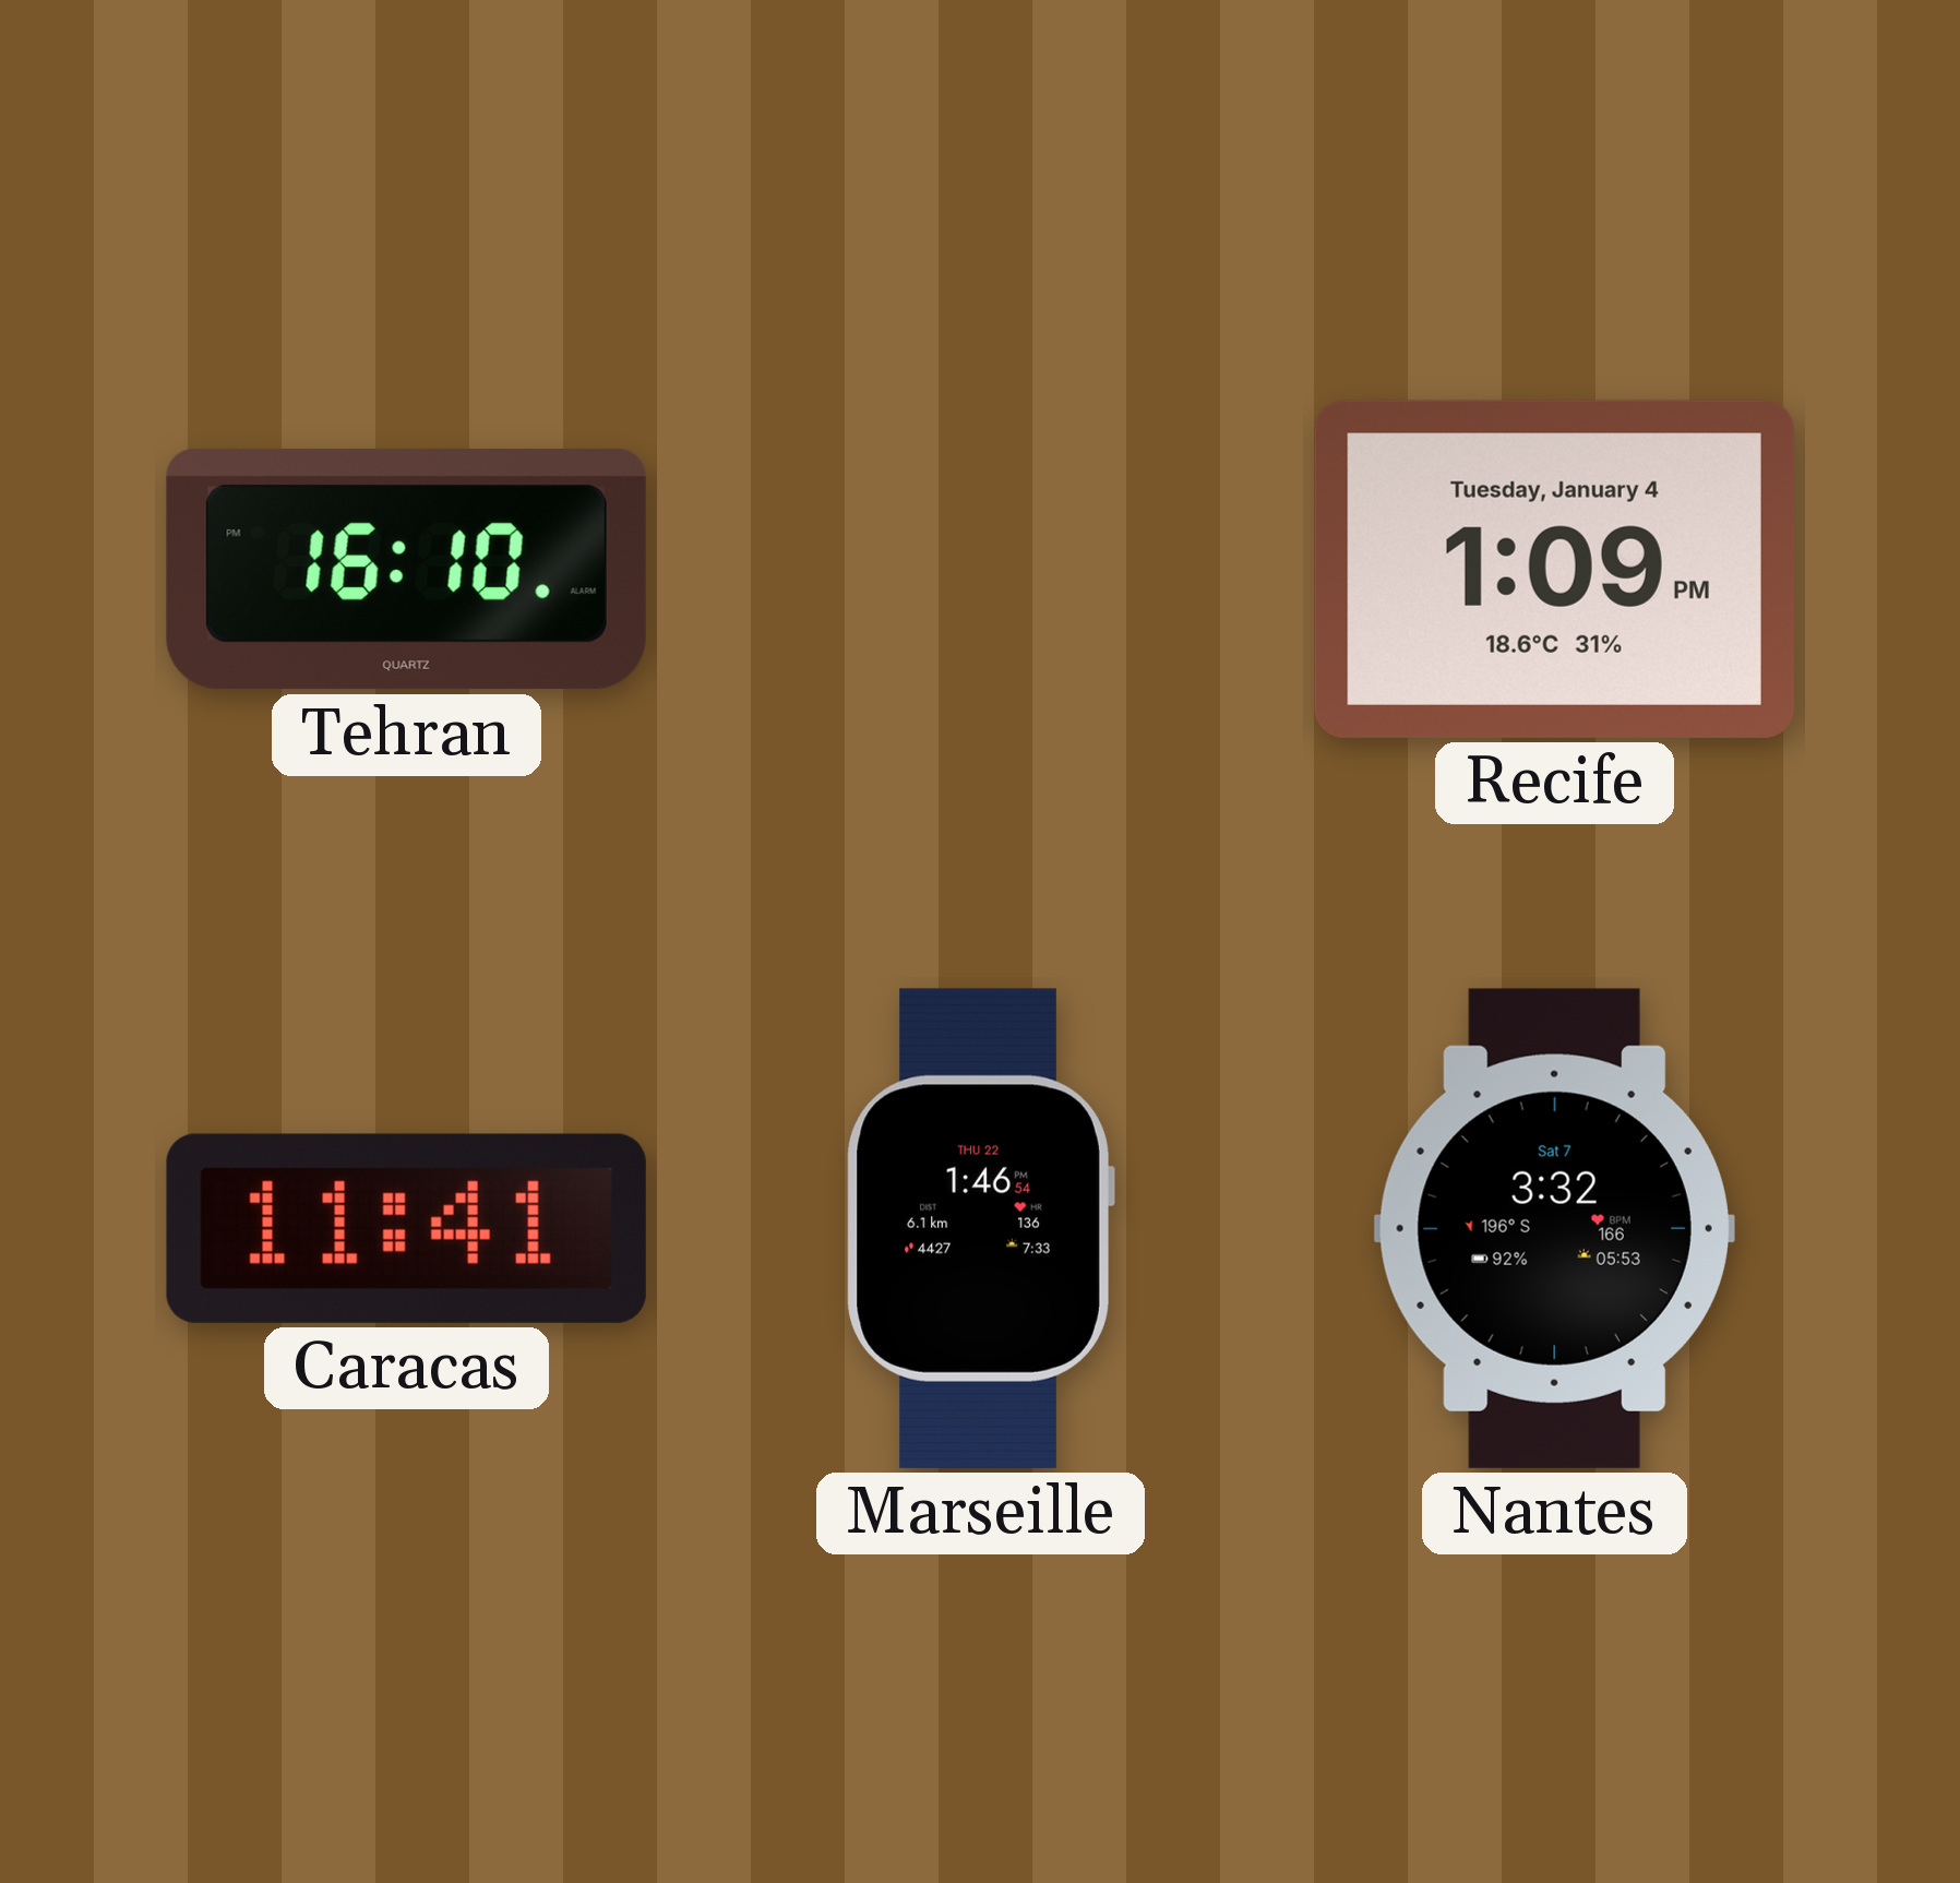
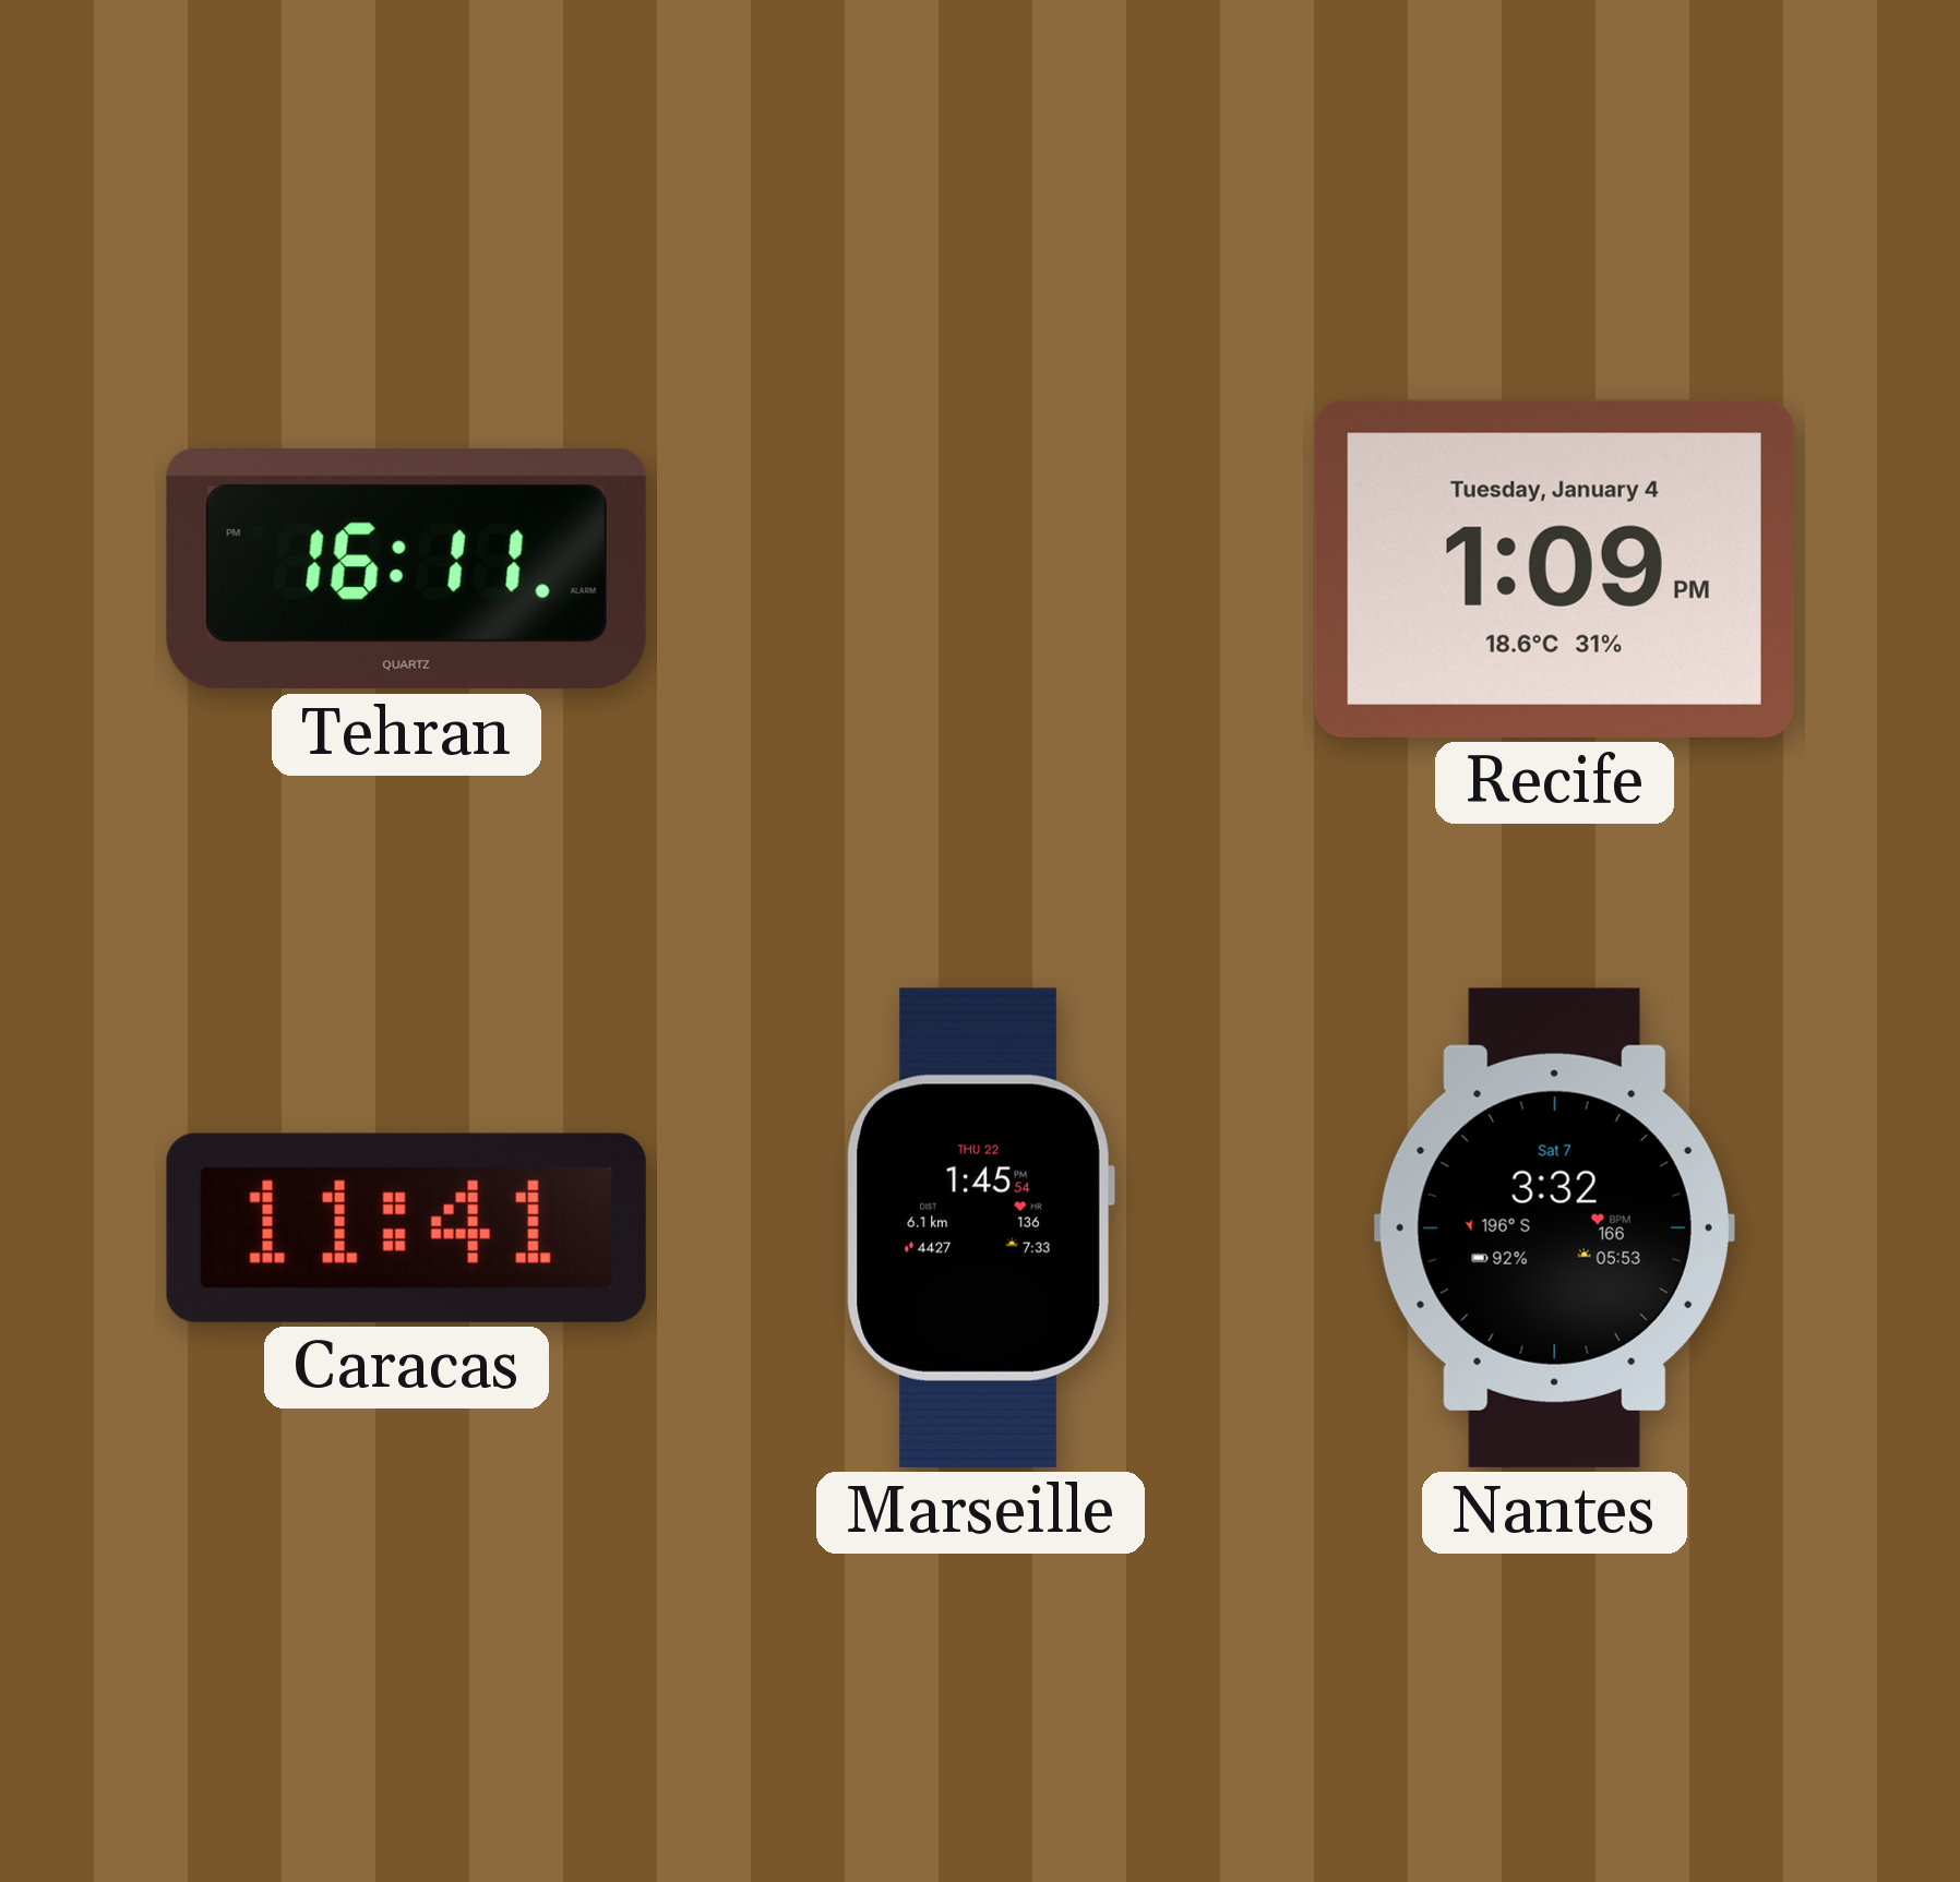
Tehran: 16:10 -> 16:11
Marseille: 1:46 -> 1:45
